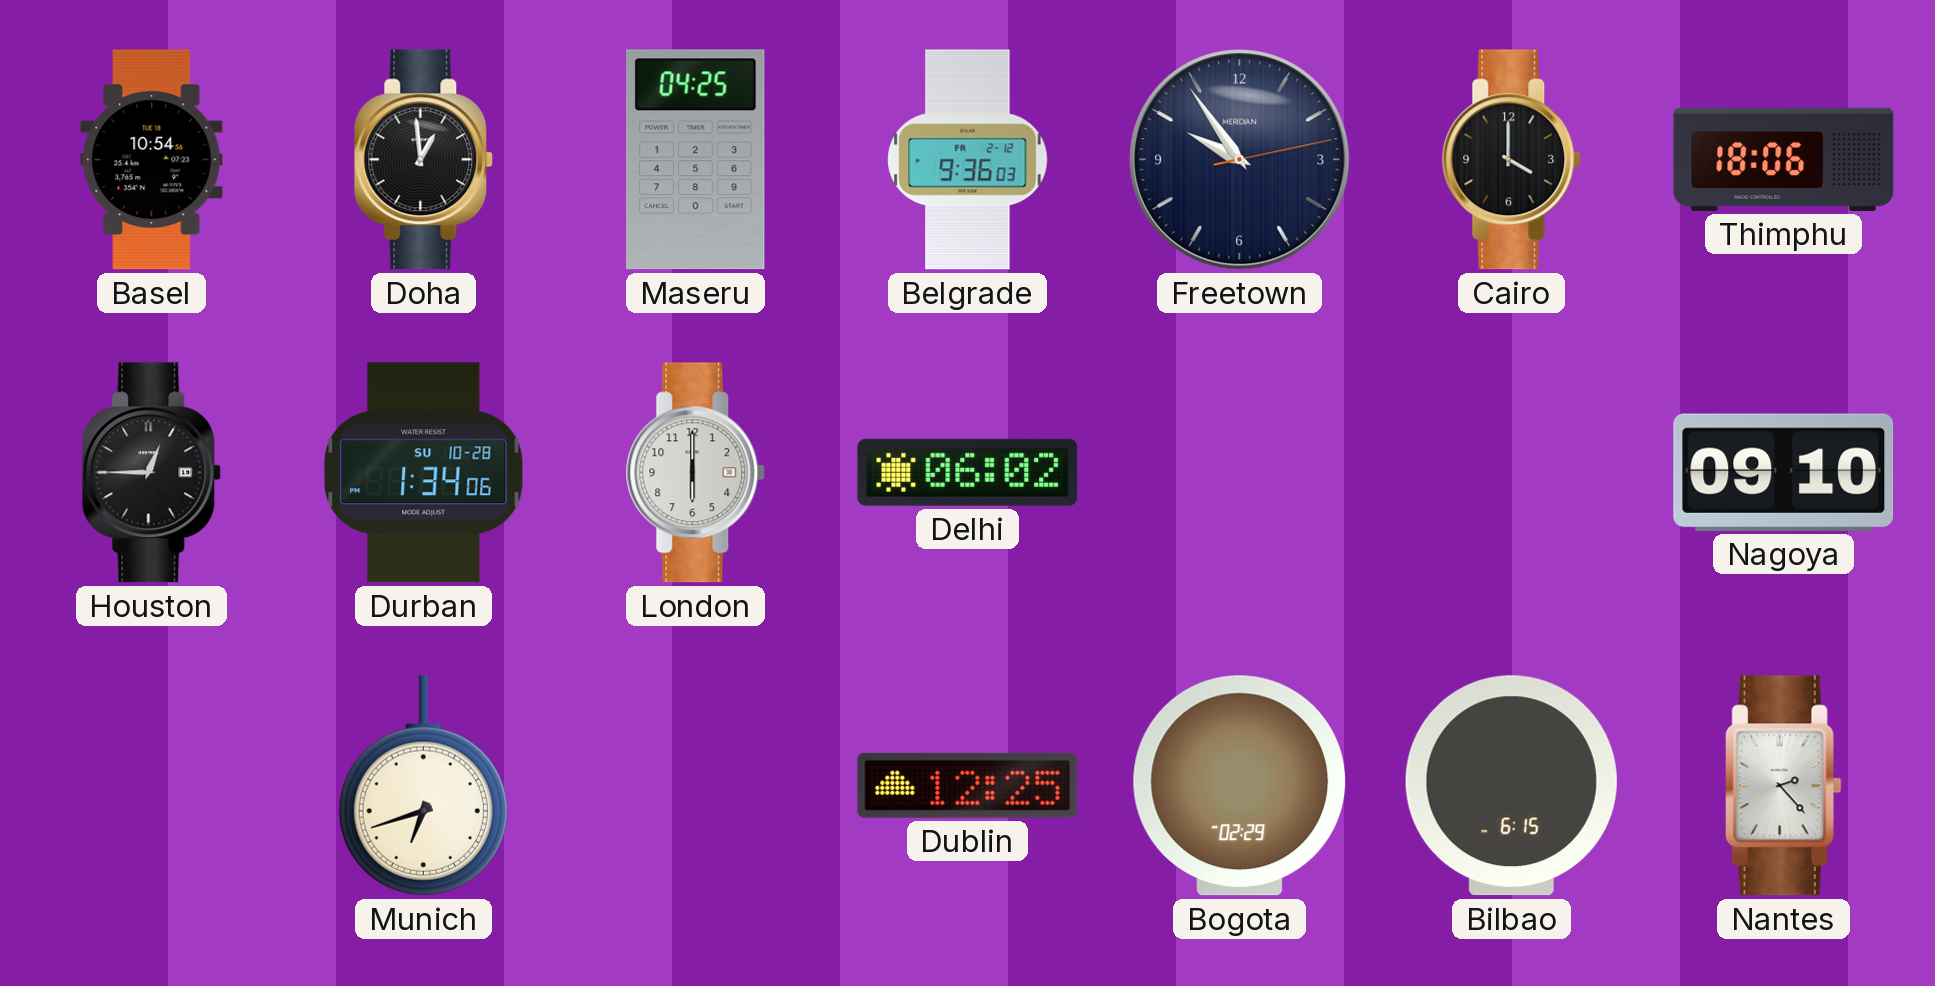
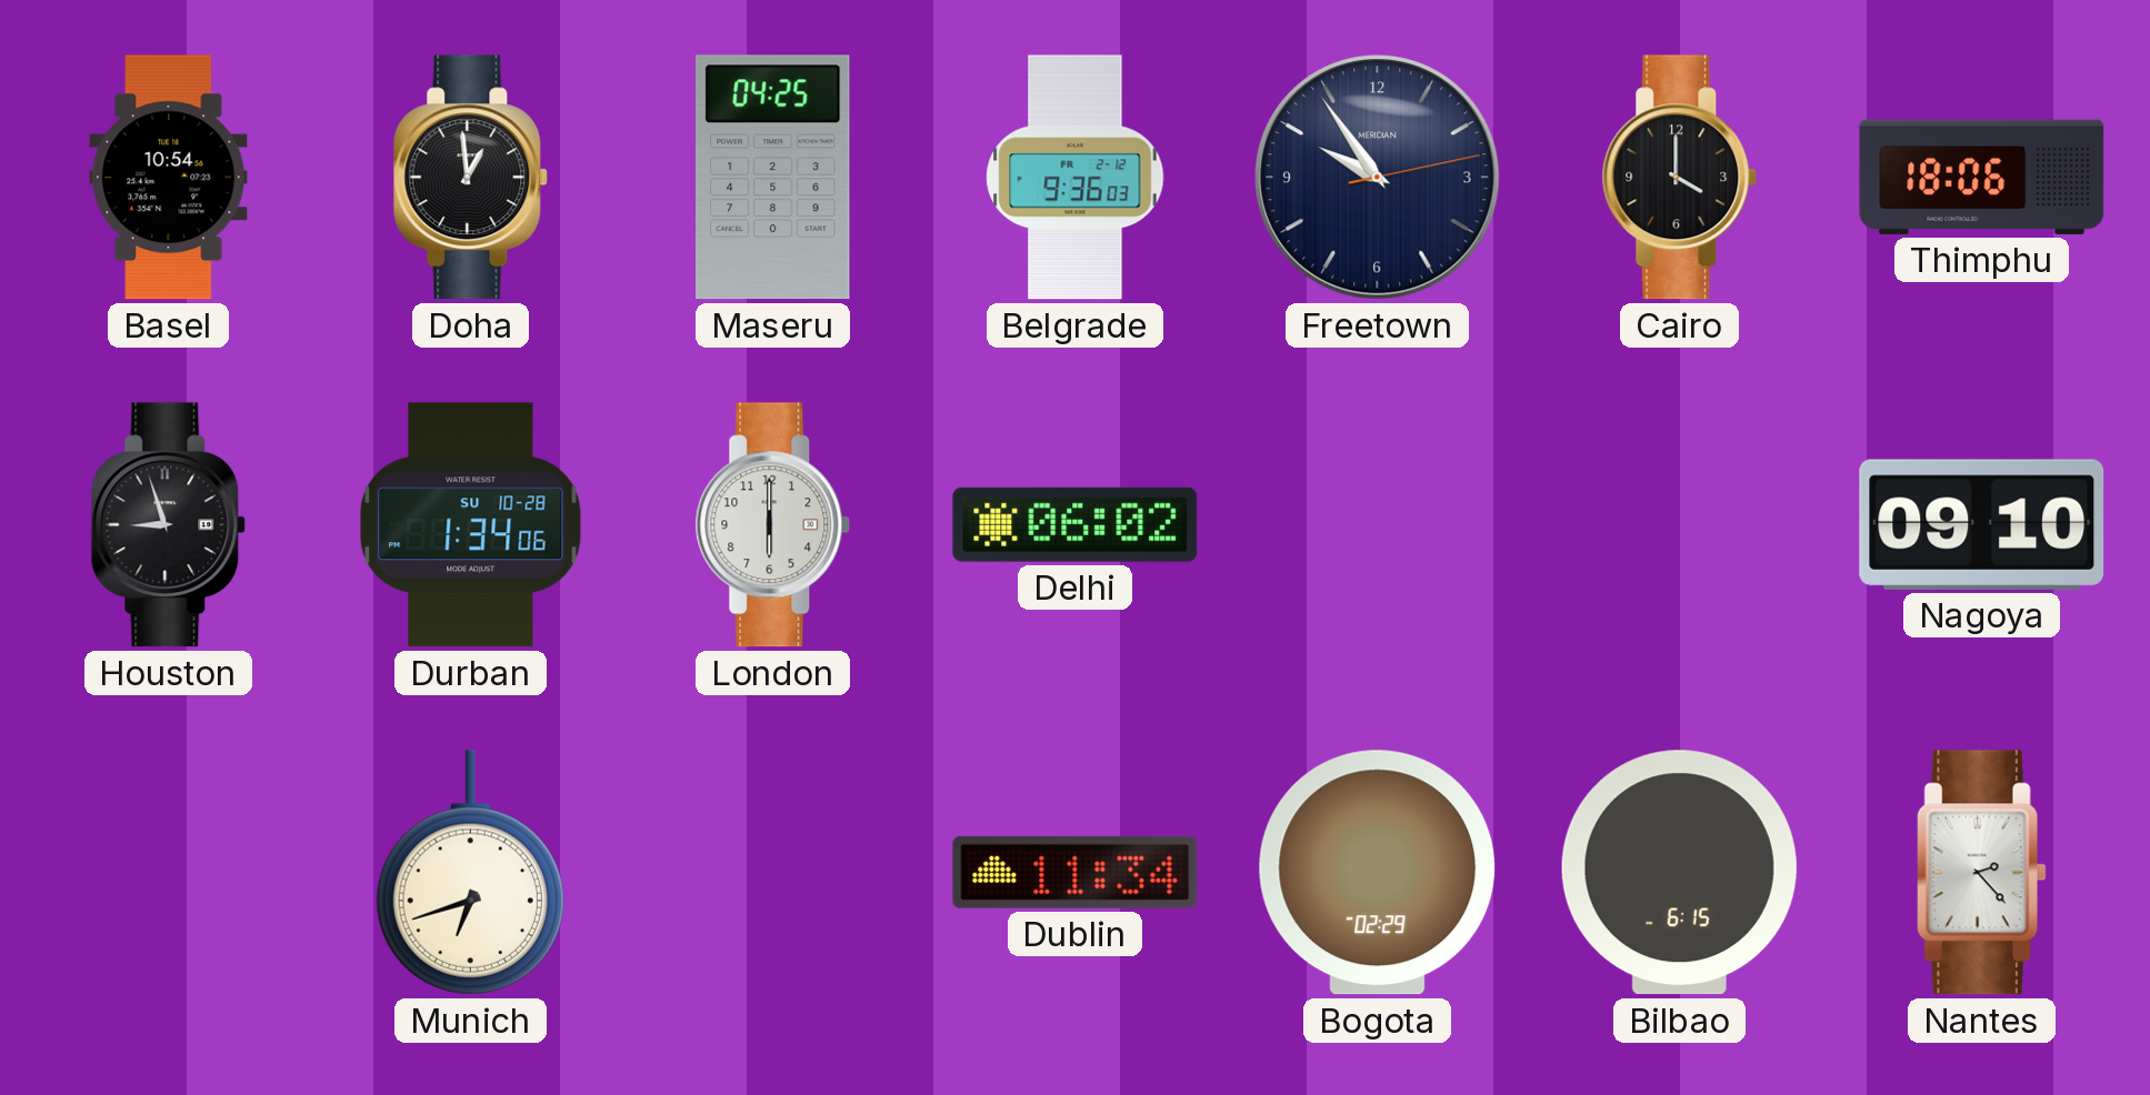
Houston: 12:45 -> 8:57
Dublin: 12:25 -> 11:34
